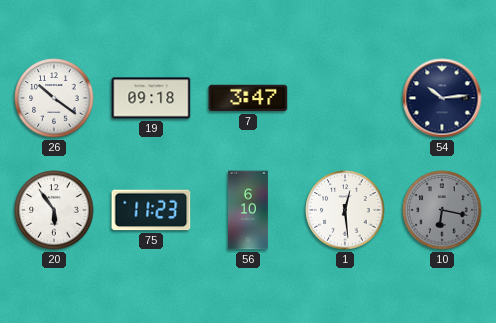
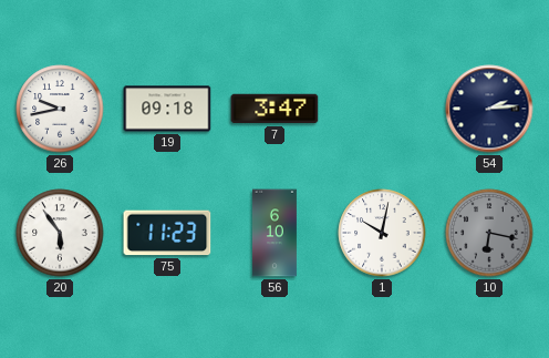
26: 10:21 -> 9:43
54: 10:14 -> 2:14
1: 12:29 -> 10:02
